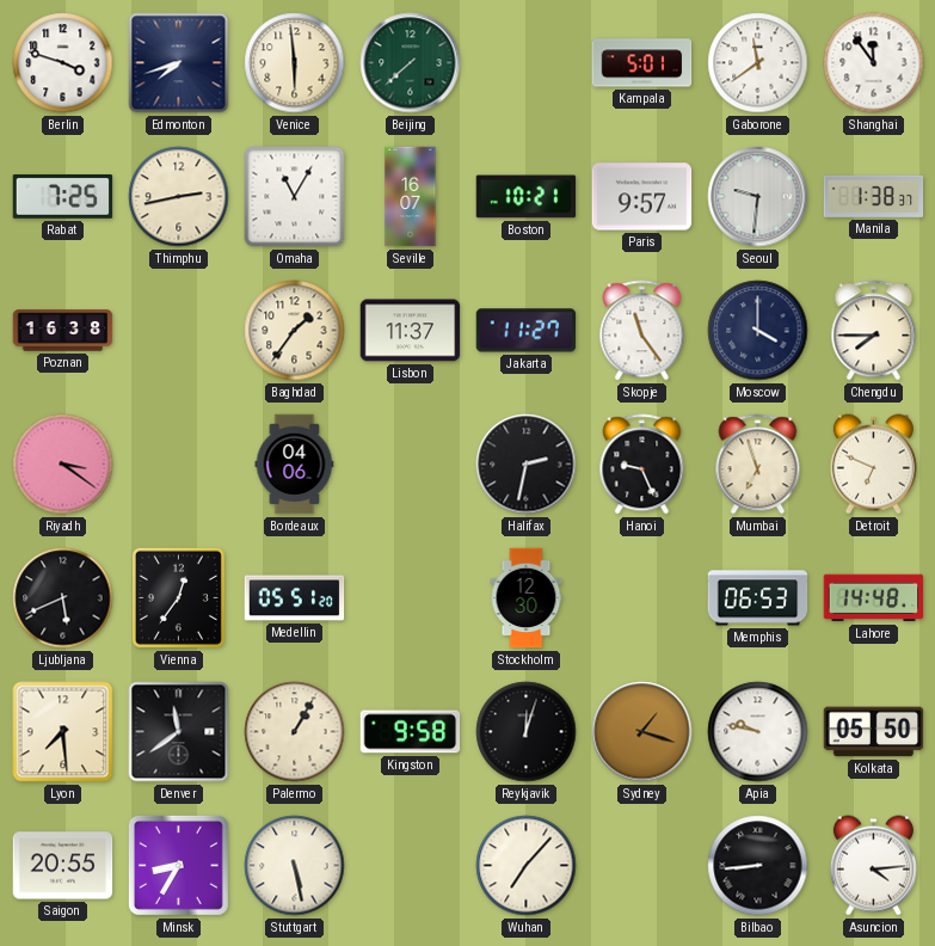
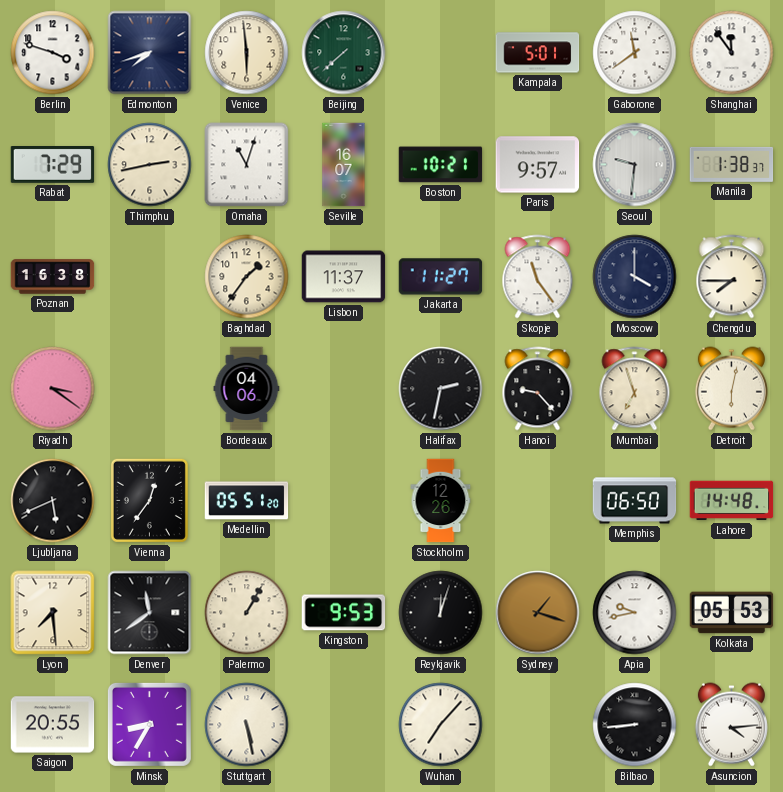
Rabat: 7:25 -> 7:29
Omaha: 11:05 -> 11:03
Hanoi: 9:26 -> 9:23
Detroit: 6:49 -> 6:02
Stockholm: 12:30 -> 12:26
Memphis: 06:53 -> 06:50
Kingston: 9:58 -> 9:53
Apia: 9:47 -> 9:43
Kolkata: 05:50 -> 05:53
